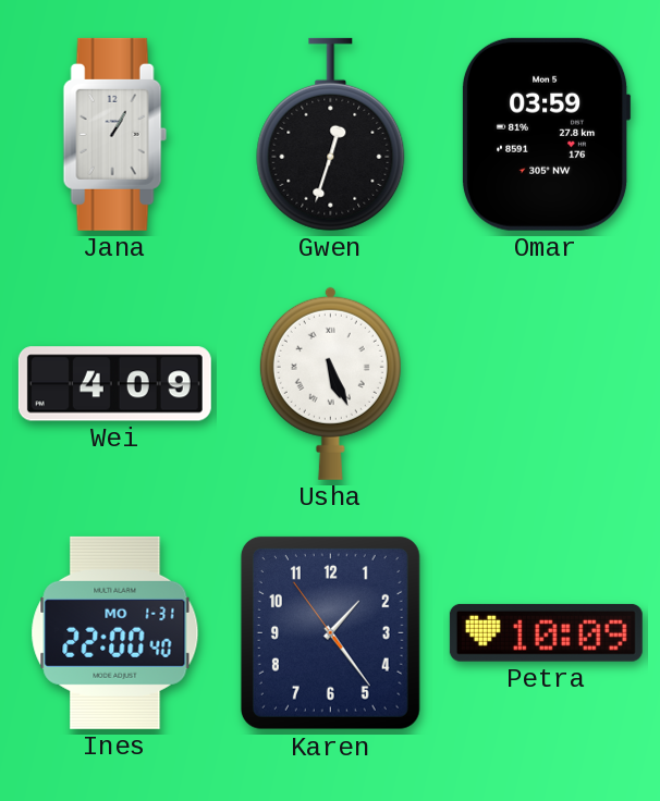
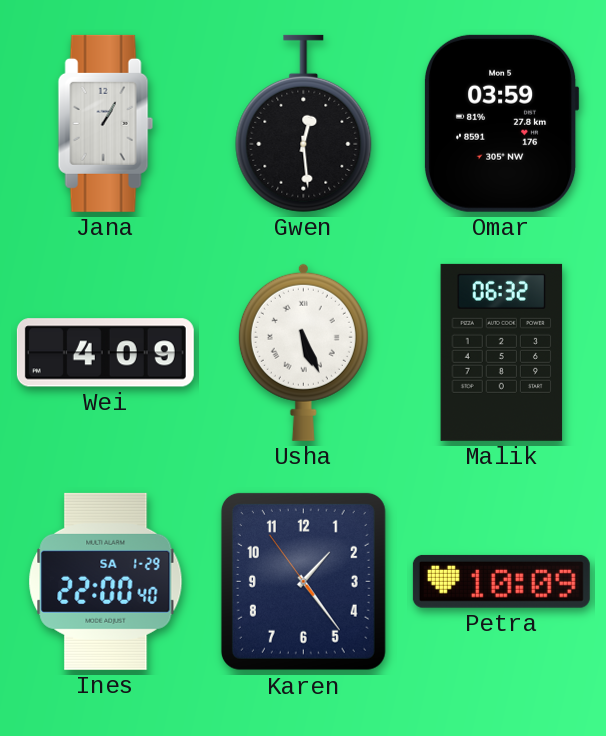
Gwen: 12:33 -> 12:29
Malik: none -> 06:32
Ines date: MO 1-31 -> SA 1-29
